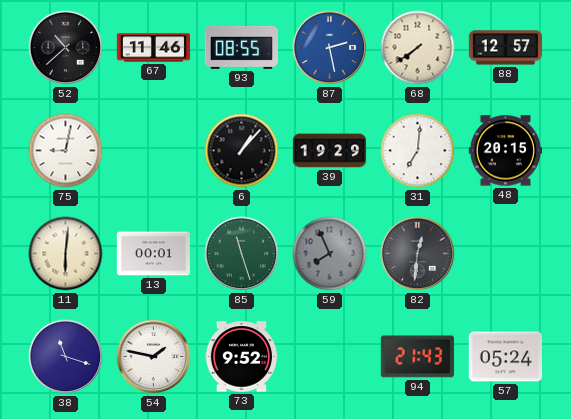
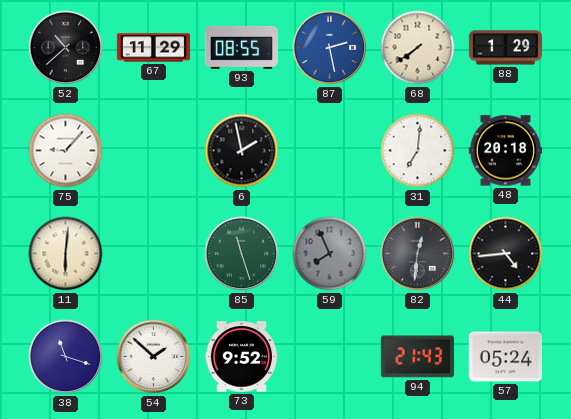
67: 11:46 -> 11:29
88: 12:57 -> 1:29
75: 9:02 -> 9:07
6: 1:07 -> 1:58
39: 19:29 -> none
48: 20:15 -> 20:18
13: 00:01 -> none
44: none -> 4:44
54: 1:47 -> 1:52
